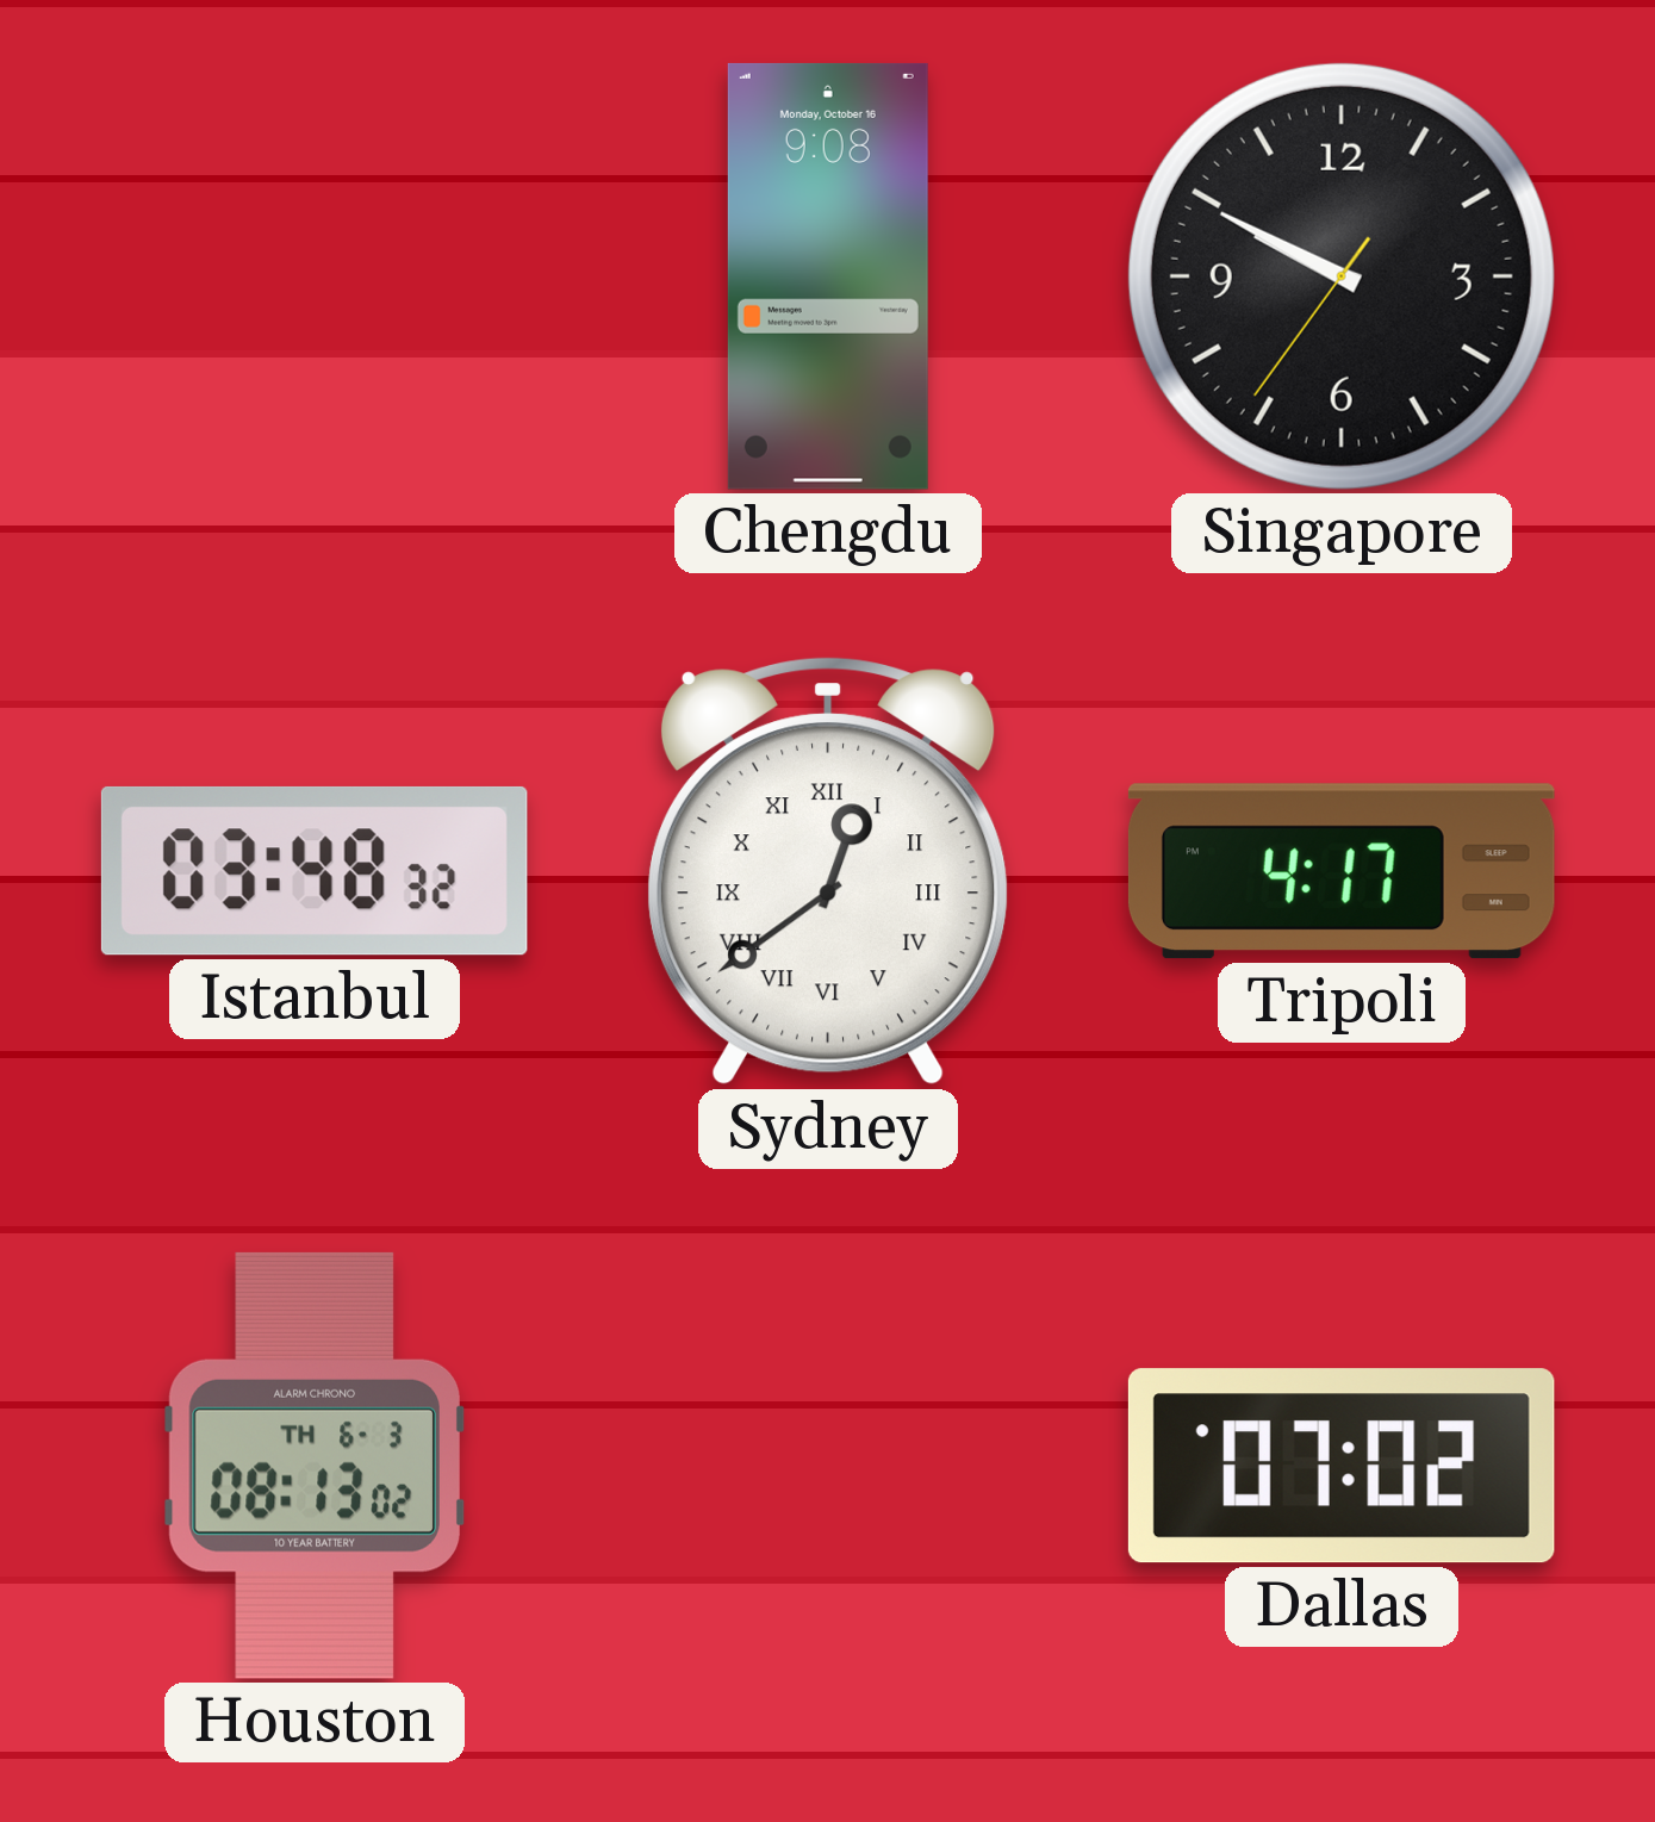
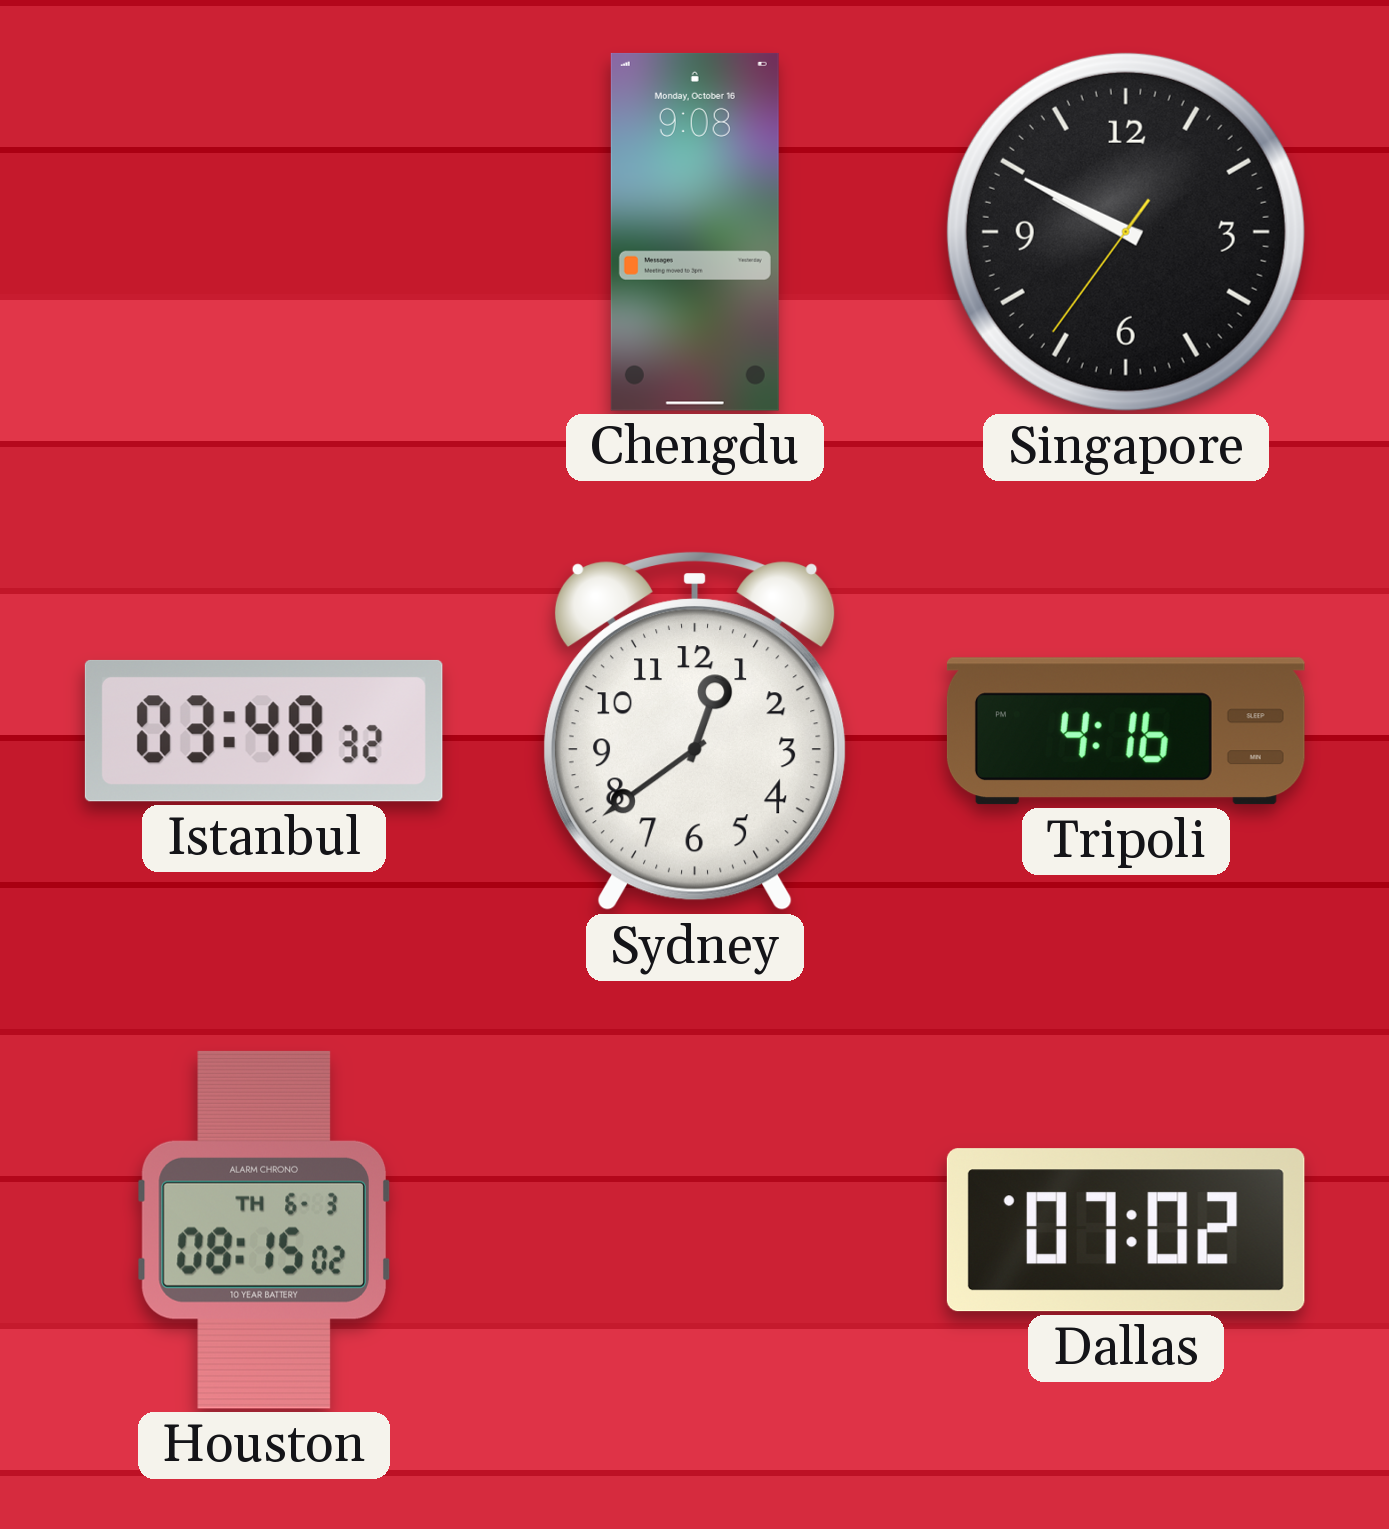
Sydney numerals: Roman -> Arabic
Tripoli: 4:17 -> 4:16
Houston: 08:13 -> 08:15
